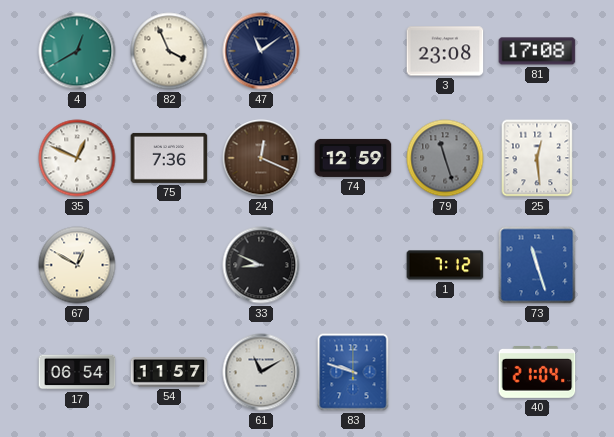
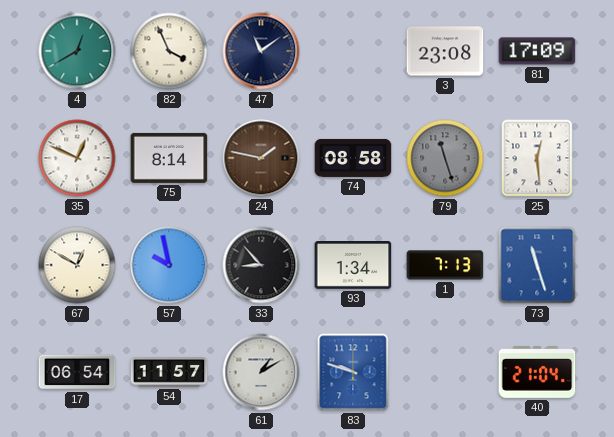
81: 17:08 -> 17:09
75: 7:36 -> 8:14
24: 12:19 -> 1:47
74: 12:59 -> 08:58
57: none -> 9:58
33: 8:49 -> 8:53
93: none -> 1:34
1: 7:12 -> 7:13
61: 11:10 -> 1:10
